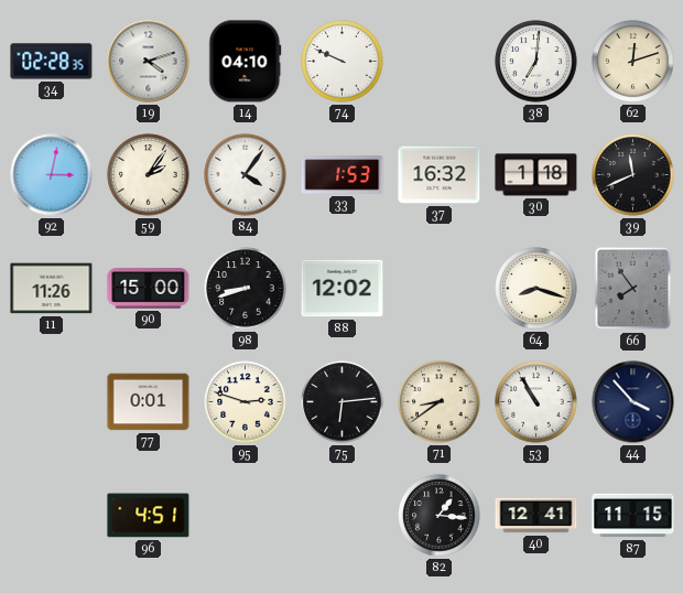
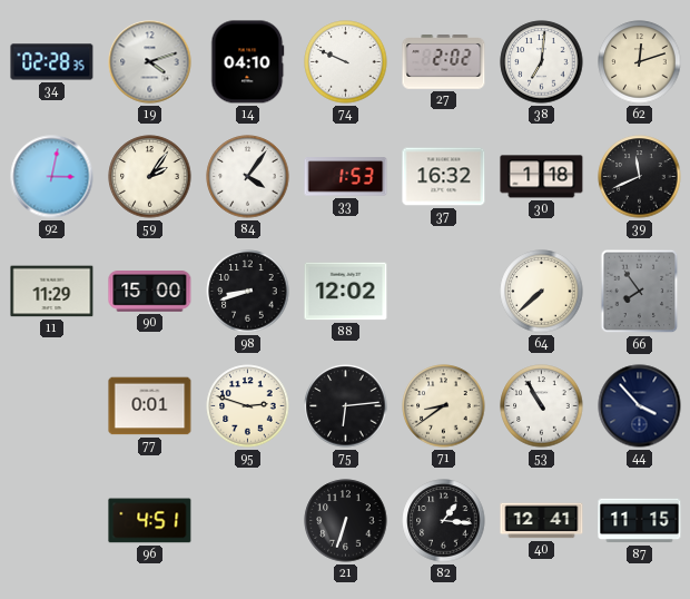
27: none -> 2:02
11: 11:26 -> 11:29
64: 8:18 -> 7:38
21: none -> 6:33
